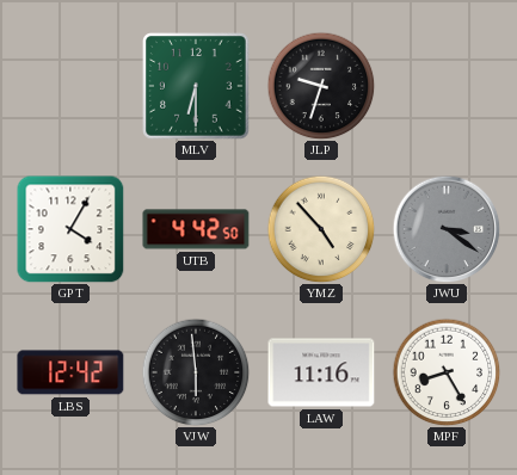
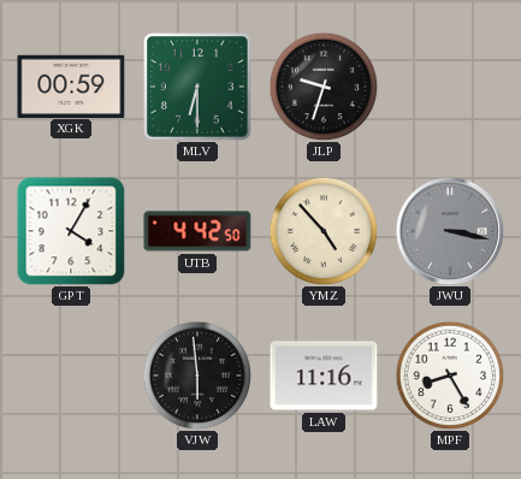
XGK: none -> 00:59
JWU: 3:21 -> 3:17
LBS: 12:42 -> none
